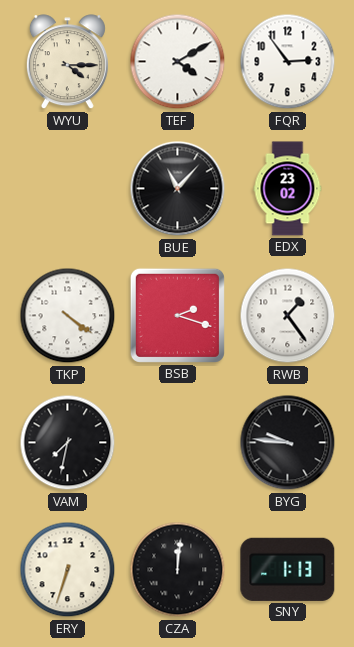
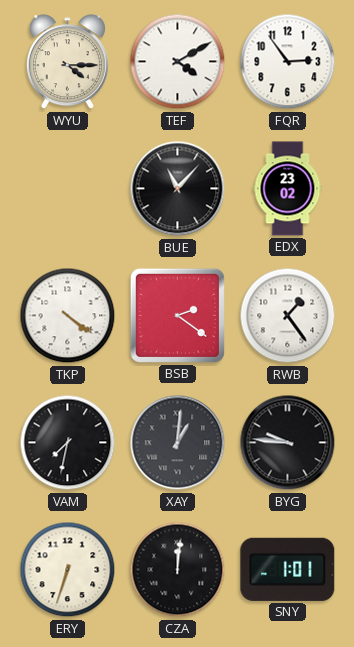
BSB: 2:18 -> 2:21
XAY: none -> 1:01
SNY: 1:13 -> 1:01
